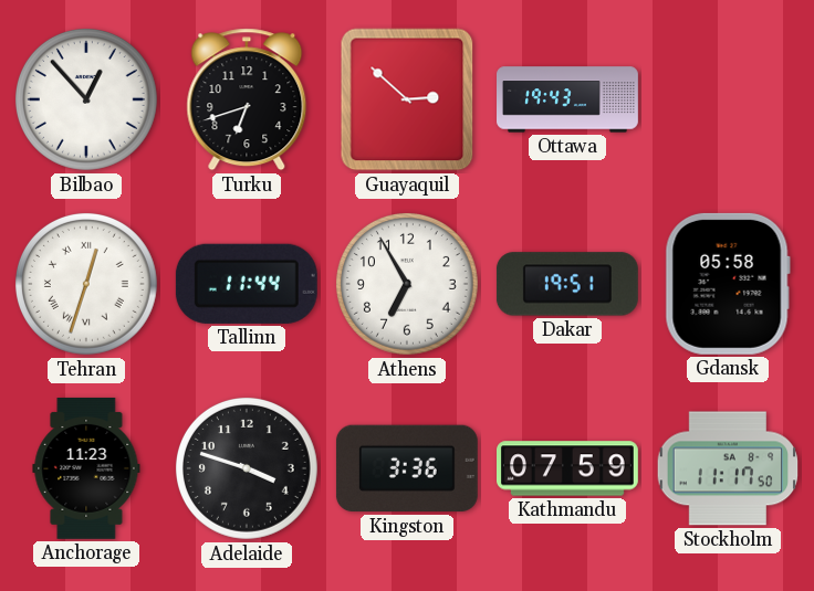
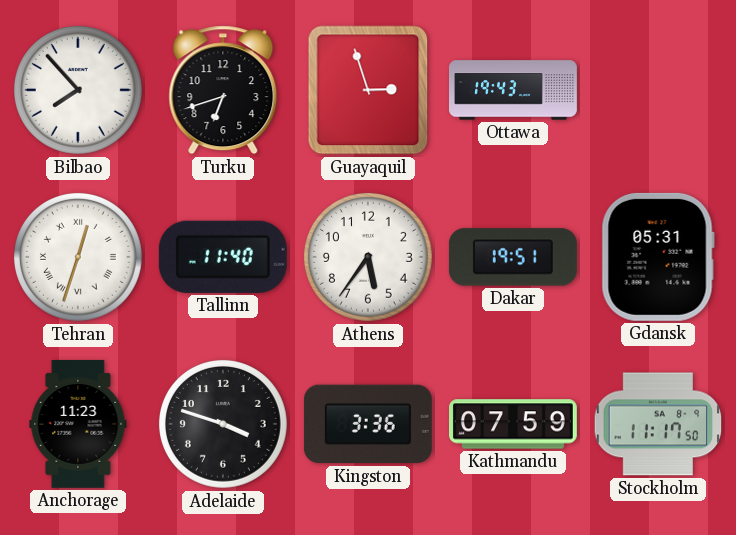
Bilbao: 12:53 -> 7:53
Guayaquil: 2:52 -> 2:57
Tallinn: 11:44 -> 11:40
Athens: 6:55 -> 5:36
Gdansk: 05:58 -> 05:31
